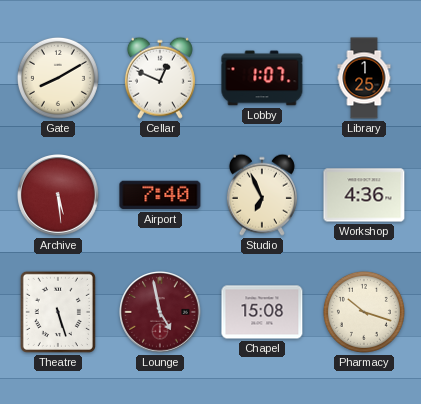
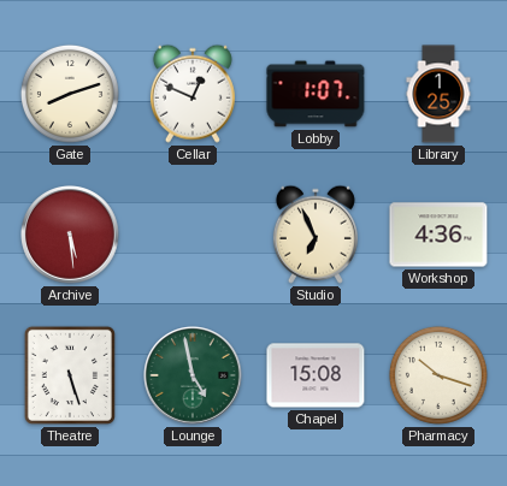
Gate: 8:10 -> 8:12
Airport: 7:40 -> none
Lounge dial: burgundy -> green
